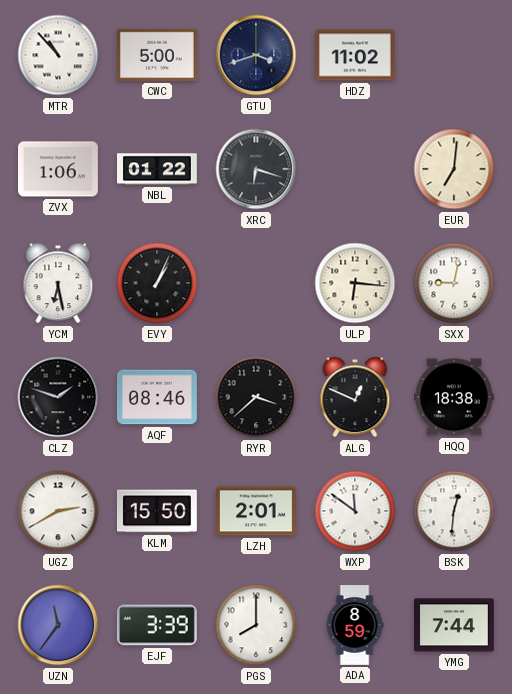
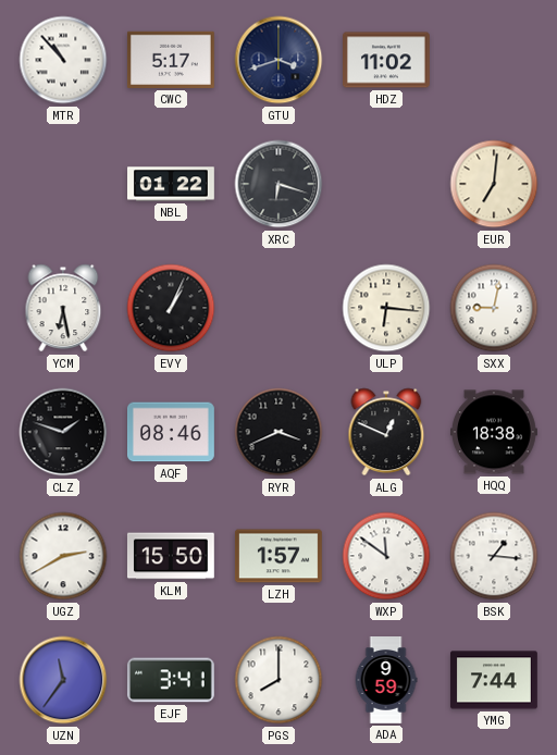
CWC: 5:00 -> 5:17
ZVX: 1:06 -> none
RYR: 3:38 -> 3:41
LZH: 2:01 -> 1:57
BSK: 12:31 -> 1:16
EJF: 3:39 -> 3:41
ADA: 8:59 -> 9:59
